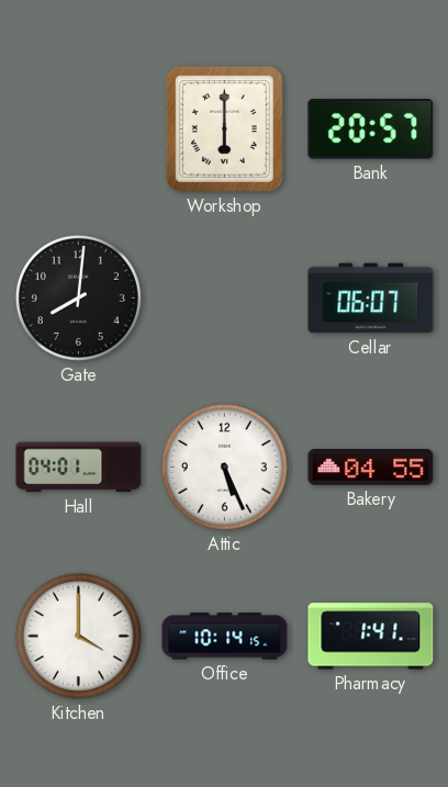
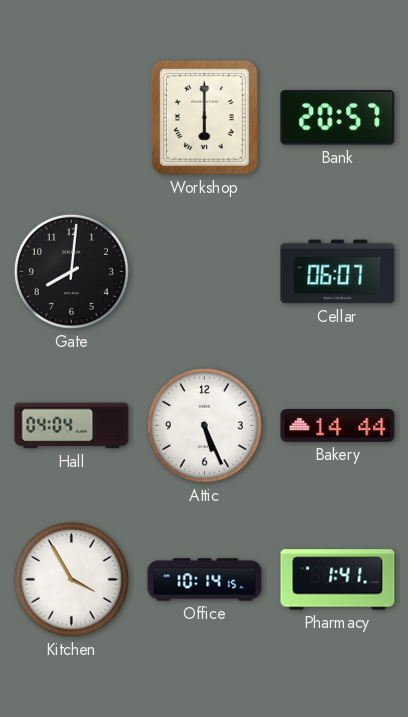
Hall: 04:01 -> 04:04
Bakery: 04:55 -> 14:44
Kitchen: 4:00 -> 3:55
